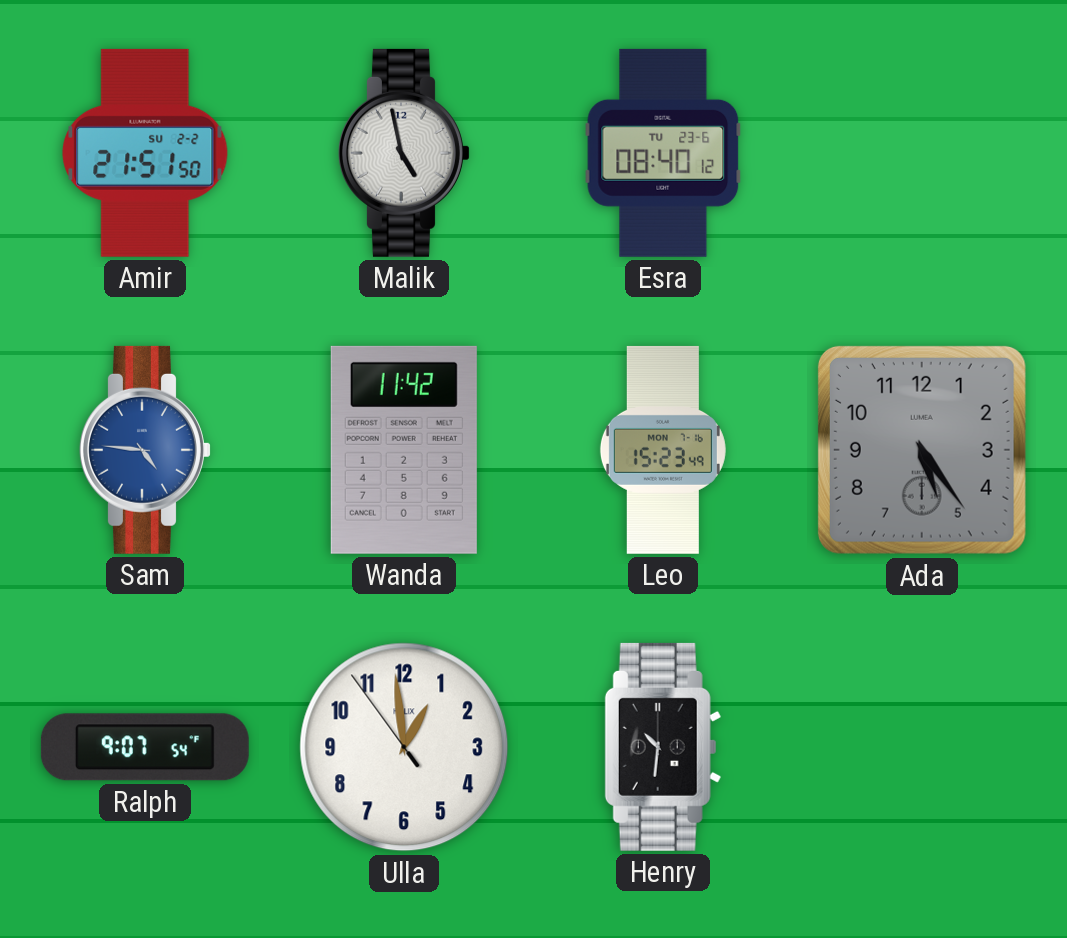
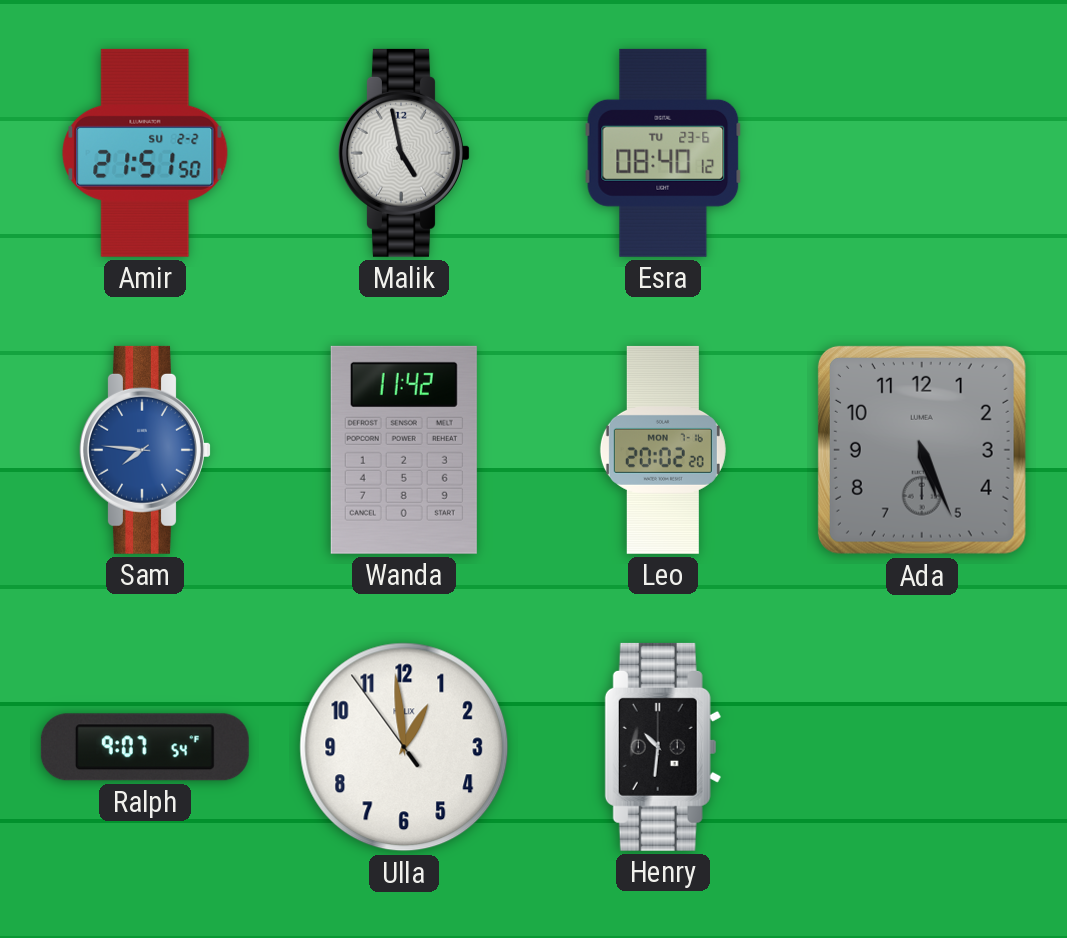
Sam: 4:46 -> 7:46
Leo: 15:23 -> 20:02
Ada: 5:24 -> 5:26
